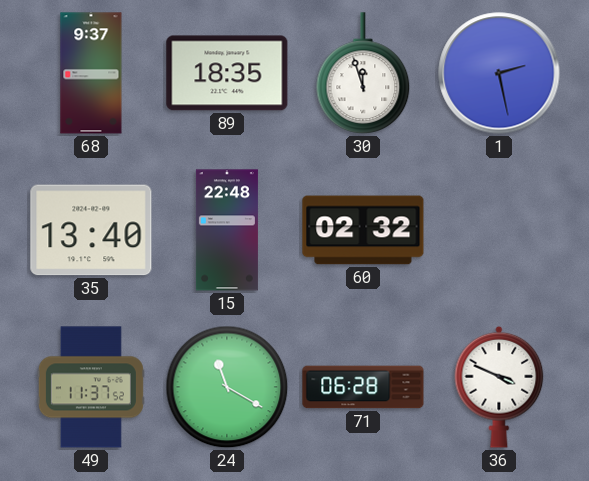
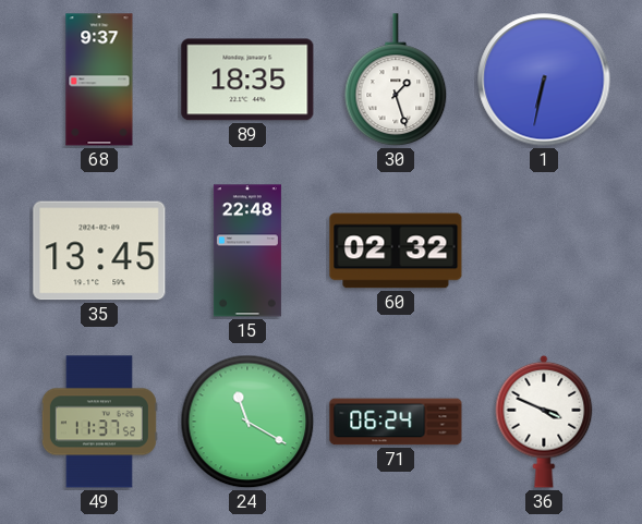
30: 11:57 -> 1:27
1: 2:28 -> 6:32
35: 13:40 -> 13:45
71: 06:28 -> 06:24
